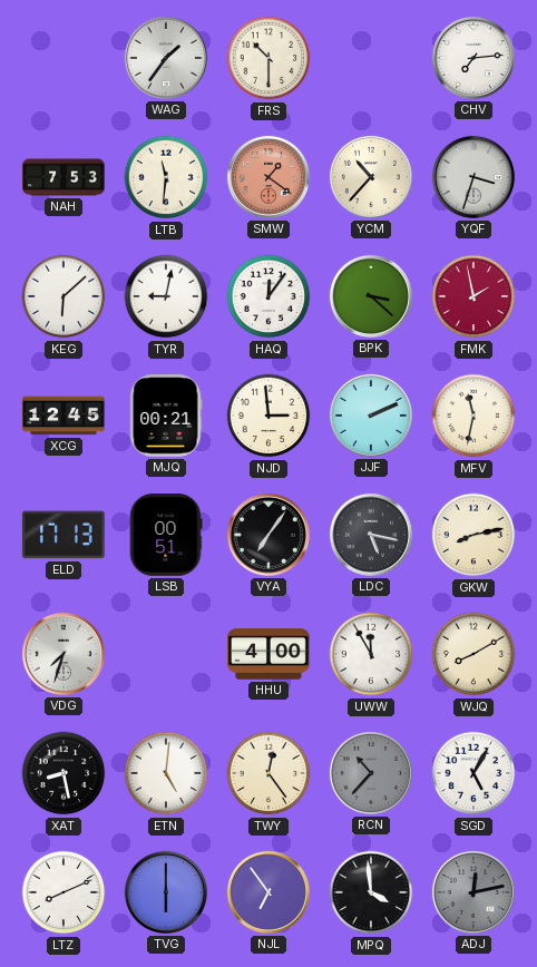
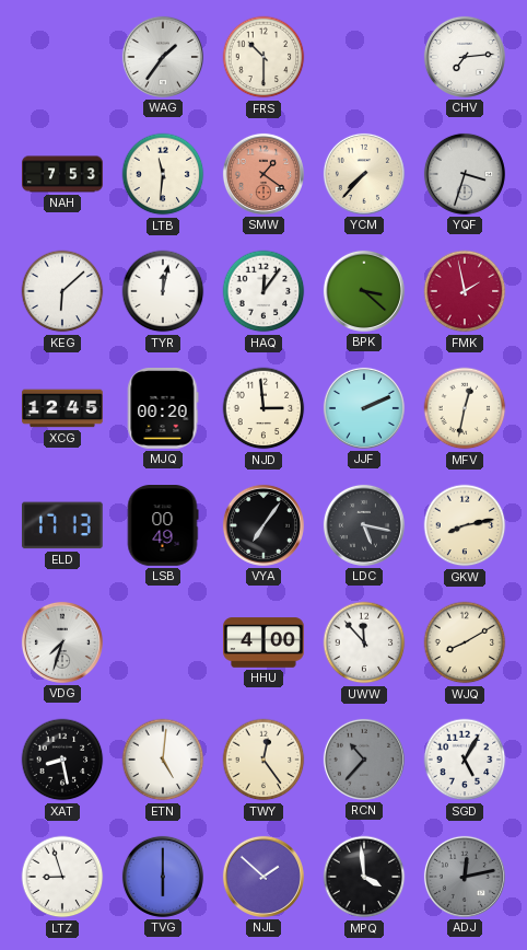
YCM: 10:37 -> 7:37
TYR: 9:02 -> 12:02
MJQ: 00:21 -> 00:20
MFV: 11:32 -> 12:32
LSB: 00:51 -> 00:49
UWW: 11:55 -> 11:53
LTZ: 8:11 -> 8:57
NJL: 6:54 -> 1:52
